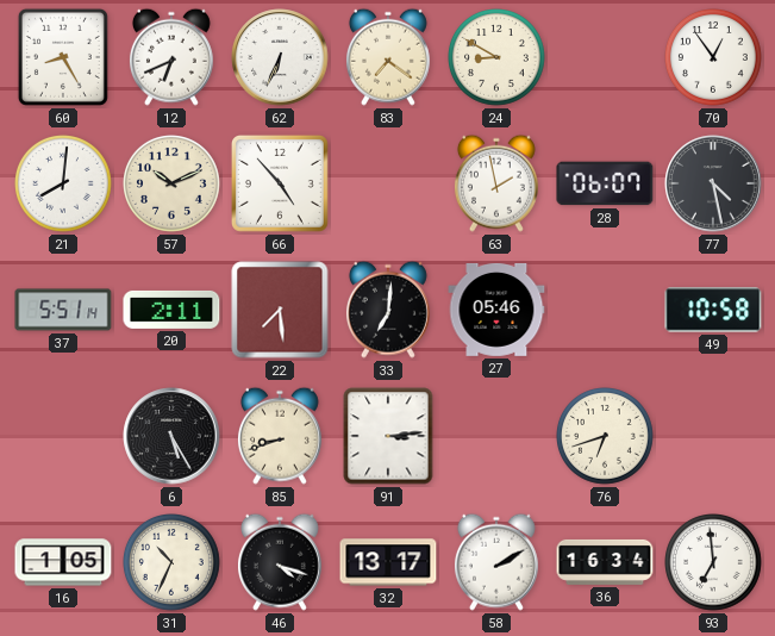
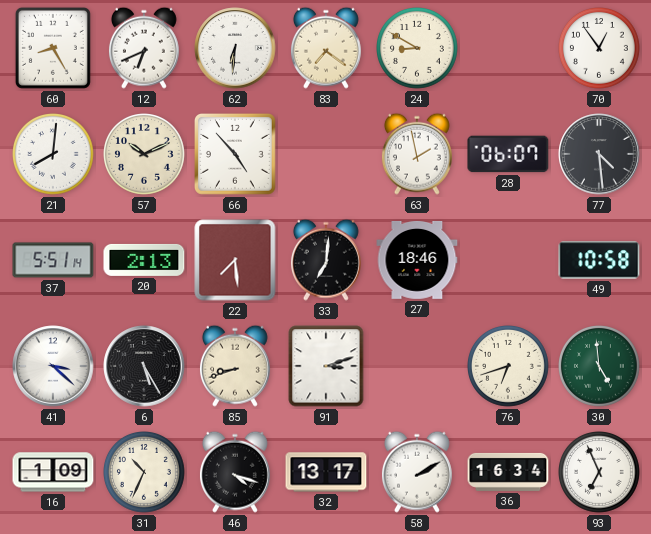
62: 6:34 -> 6:31
77: 4:28 -> 4:29
20: 2:11 -> 2:13
27: 05:46 -> 18:46
41: none -> 3:22
91: 3:14 -> 3:12
30: none -> 4:59
16: 1:05 -> 1:09
93: 6:59 -> 6:56
